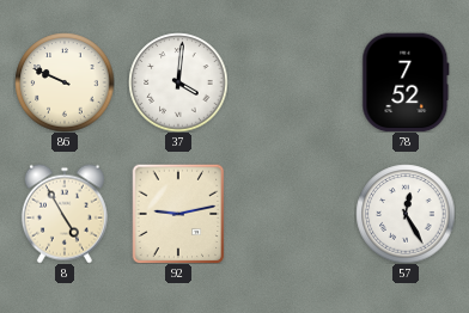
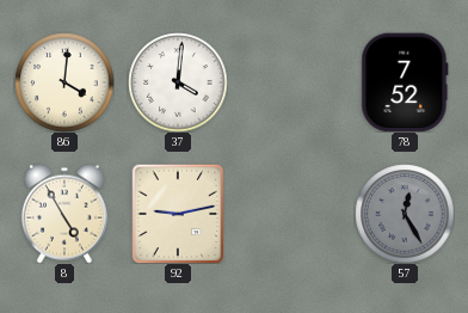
86: 9:49 -> 4:01
57 dial: white -> grey
